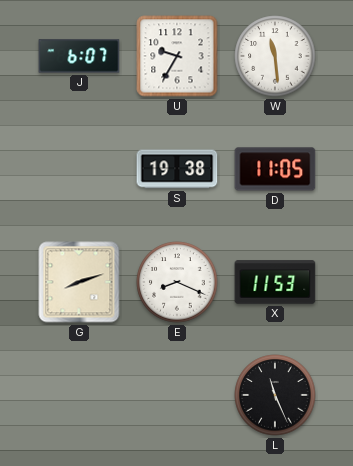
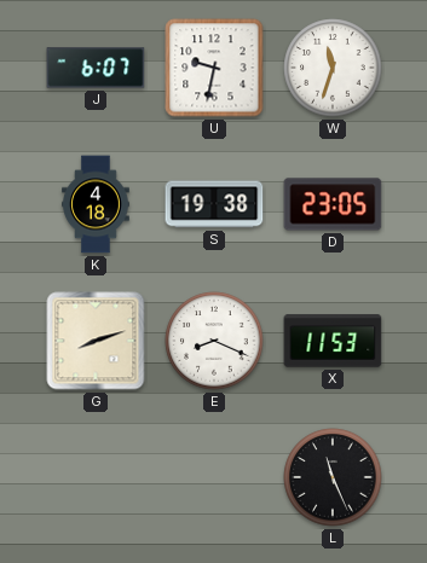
U: 9:35 -> 9:32
W: 11:29 -> 11:33
K: none -> 4:18
D: 11:05 -> 23:05
